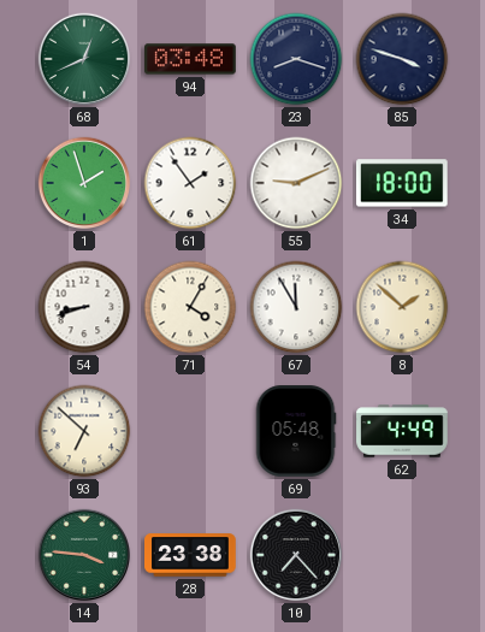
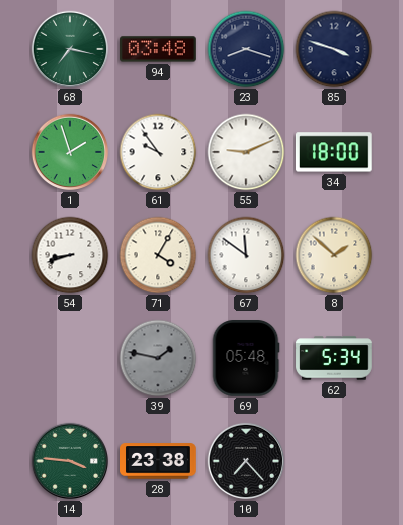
68: 12:41 -> 7:17
61: 1:54 -> 9:54
67: 11:55 -> 11:51
93: 6:52 -> none
39: none -> 1:47
62: 4:49 -> 5:34
